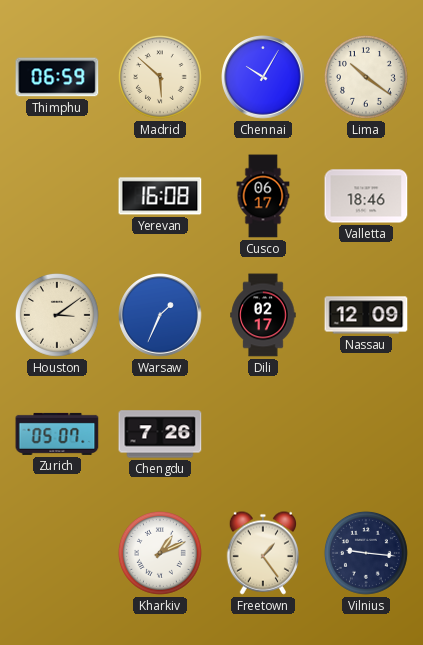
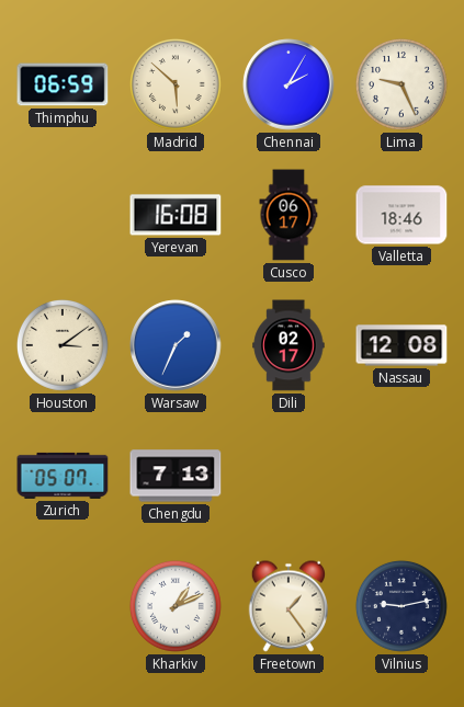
Chennai: 10:05 -> 2:05
Lima: 10:21 -> 9:26
Nassau: 12:09 -> 12:08
Chengdu: 7:26 -> 7:13
Vilnius: 9:16 -> 9:13
